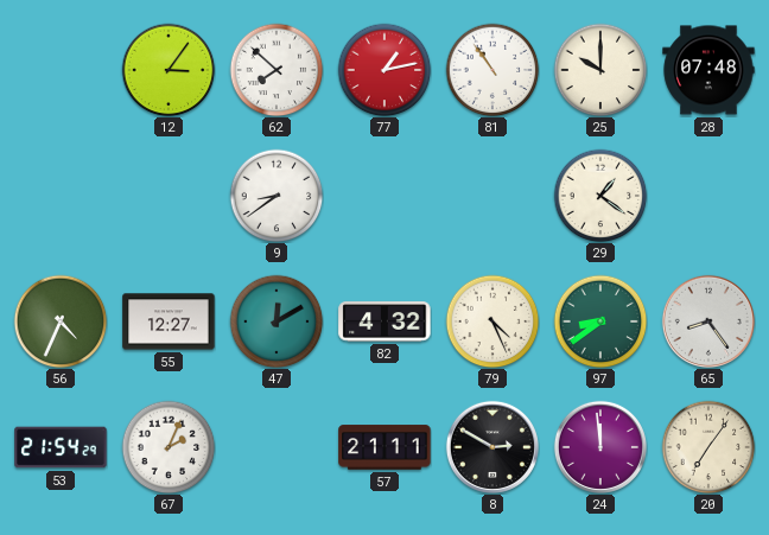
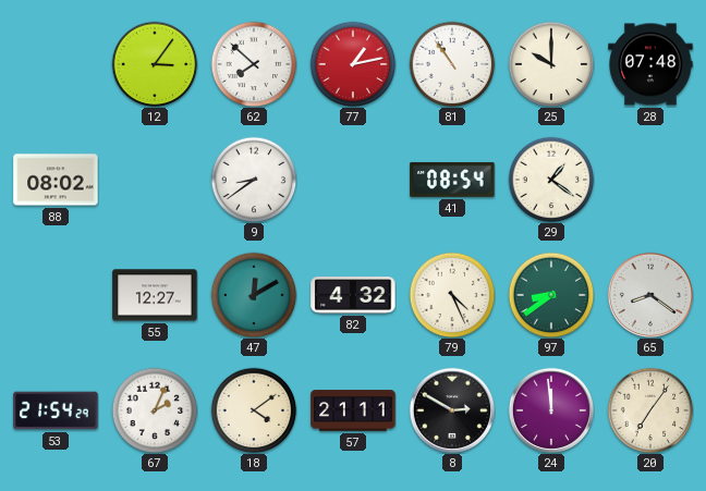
88: none -> 08:02
41: none -> 08:54
56: 4:34 -> none
65: 8:24 -> 8:21
18: none -> 4:09
